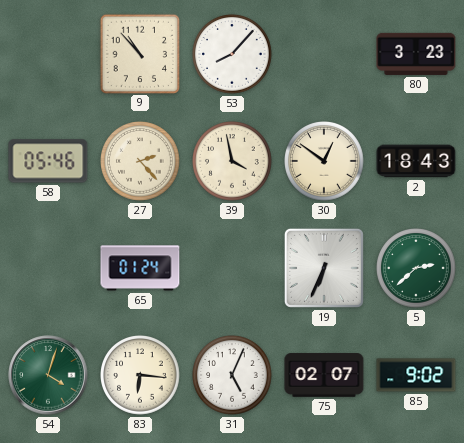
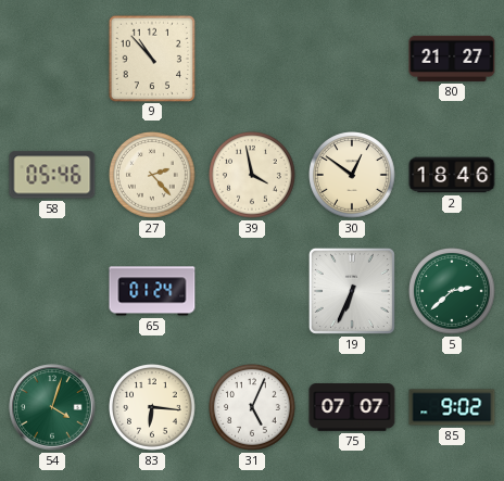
53: 8:07 -> none
80: 3:23 -> 21:27
2: 18:43 -> 18:46
75: 02:07 -> 07:07
